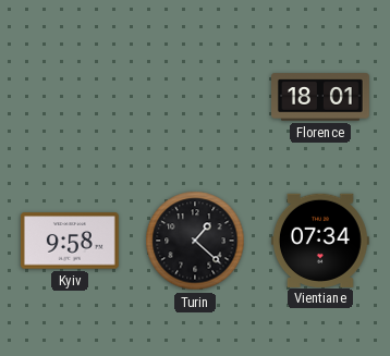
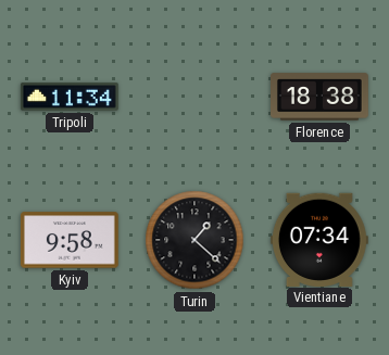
Tripoli: none -> 11:34
Florence: 18:01 -> 18:38
